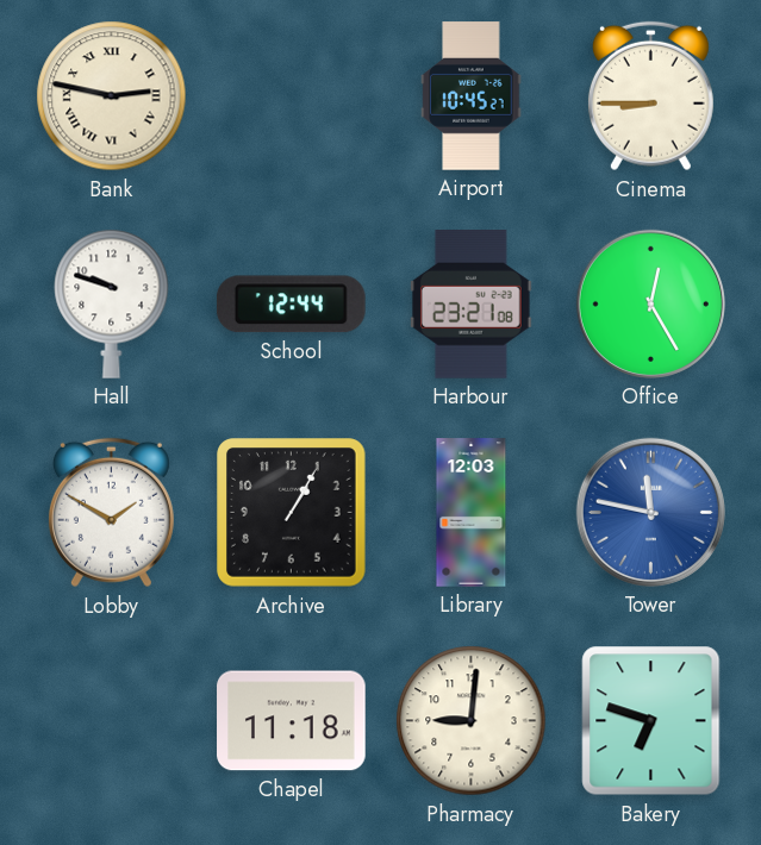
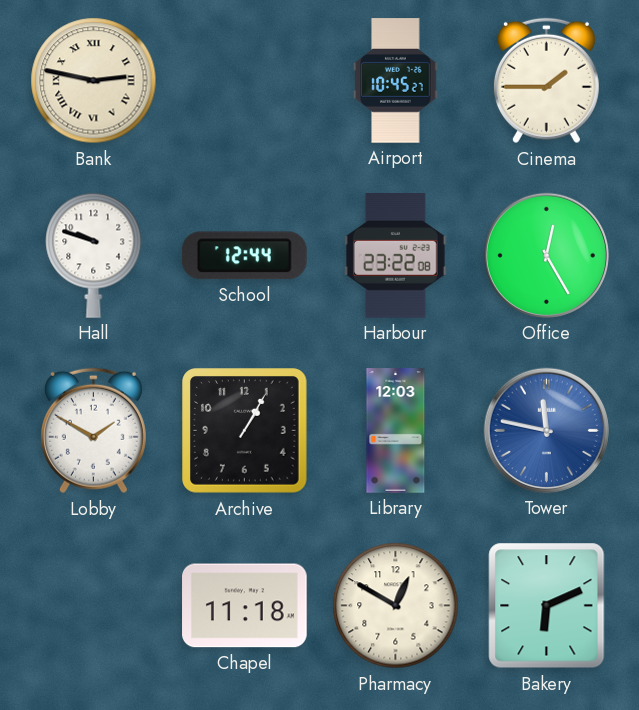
Cinema: 8:45 -> 1:45
Harbour: 23:21 -> 23:22
Pharmacy: 9:01 -> 12:50
Bakery: 6:48 -> 6:11
